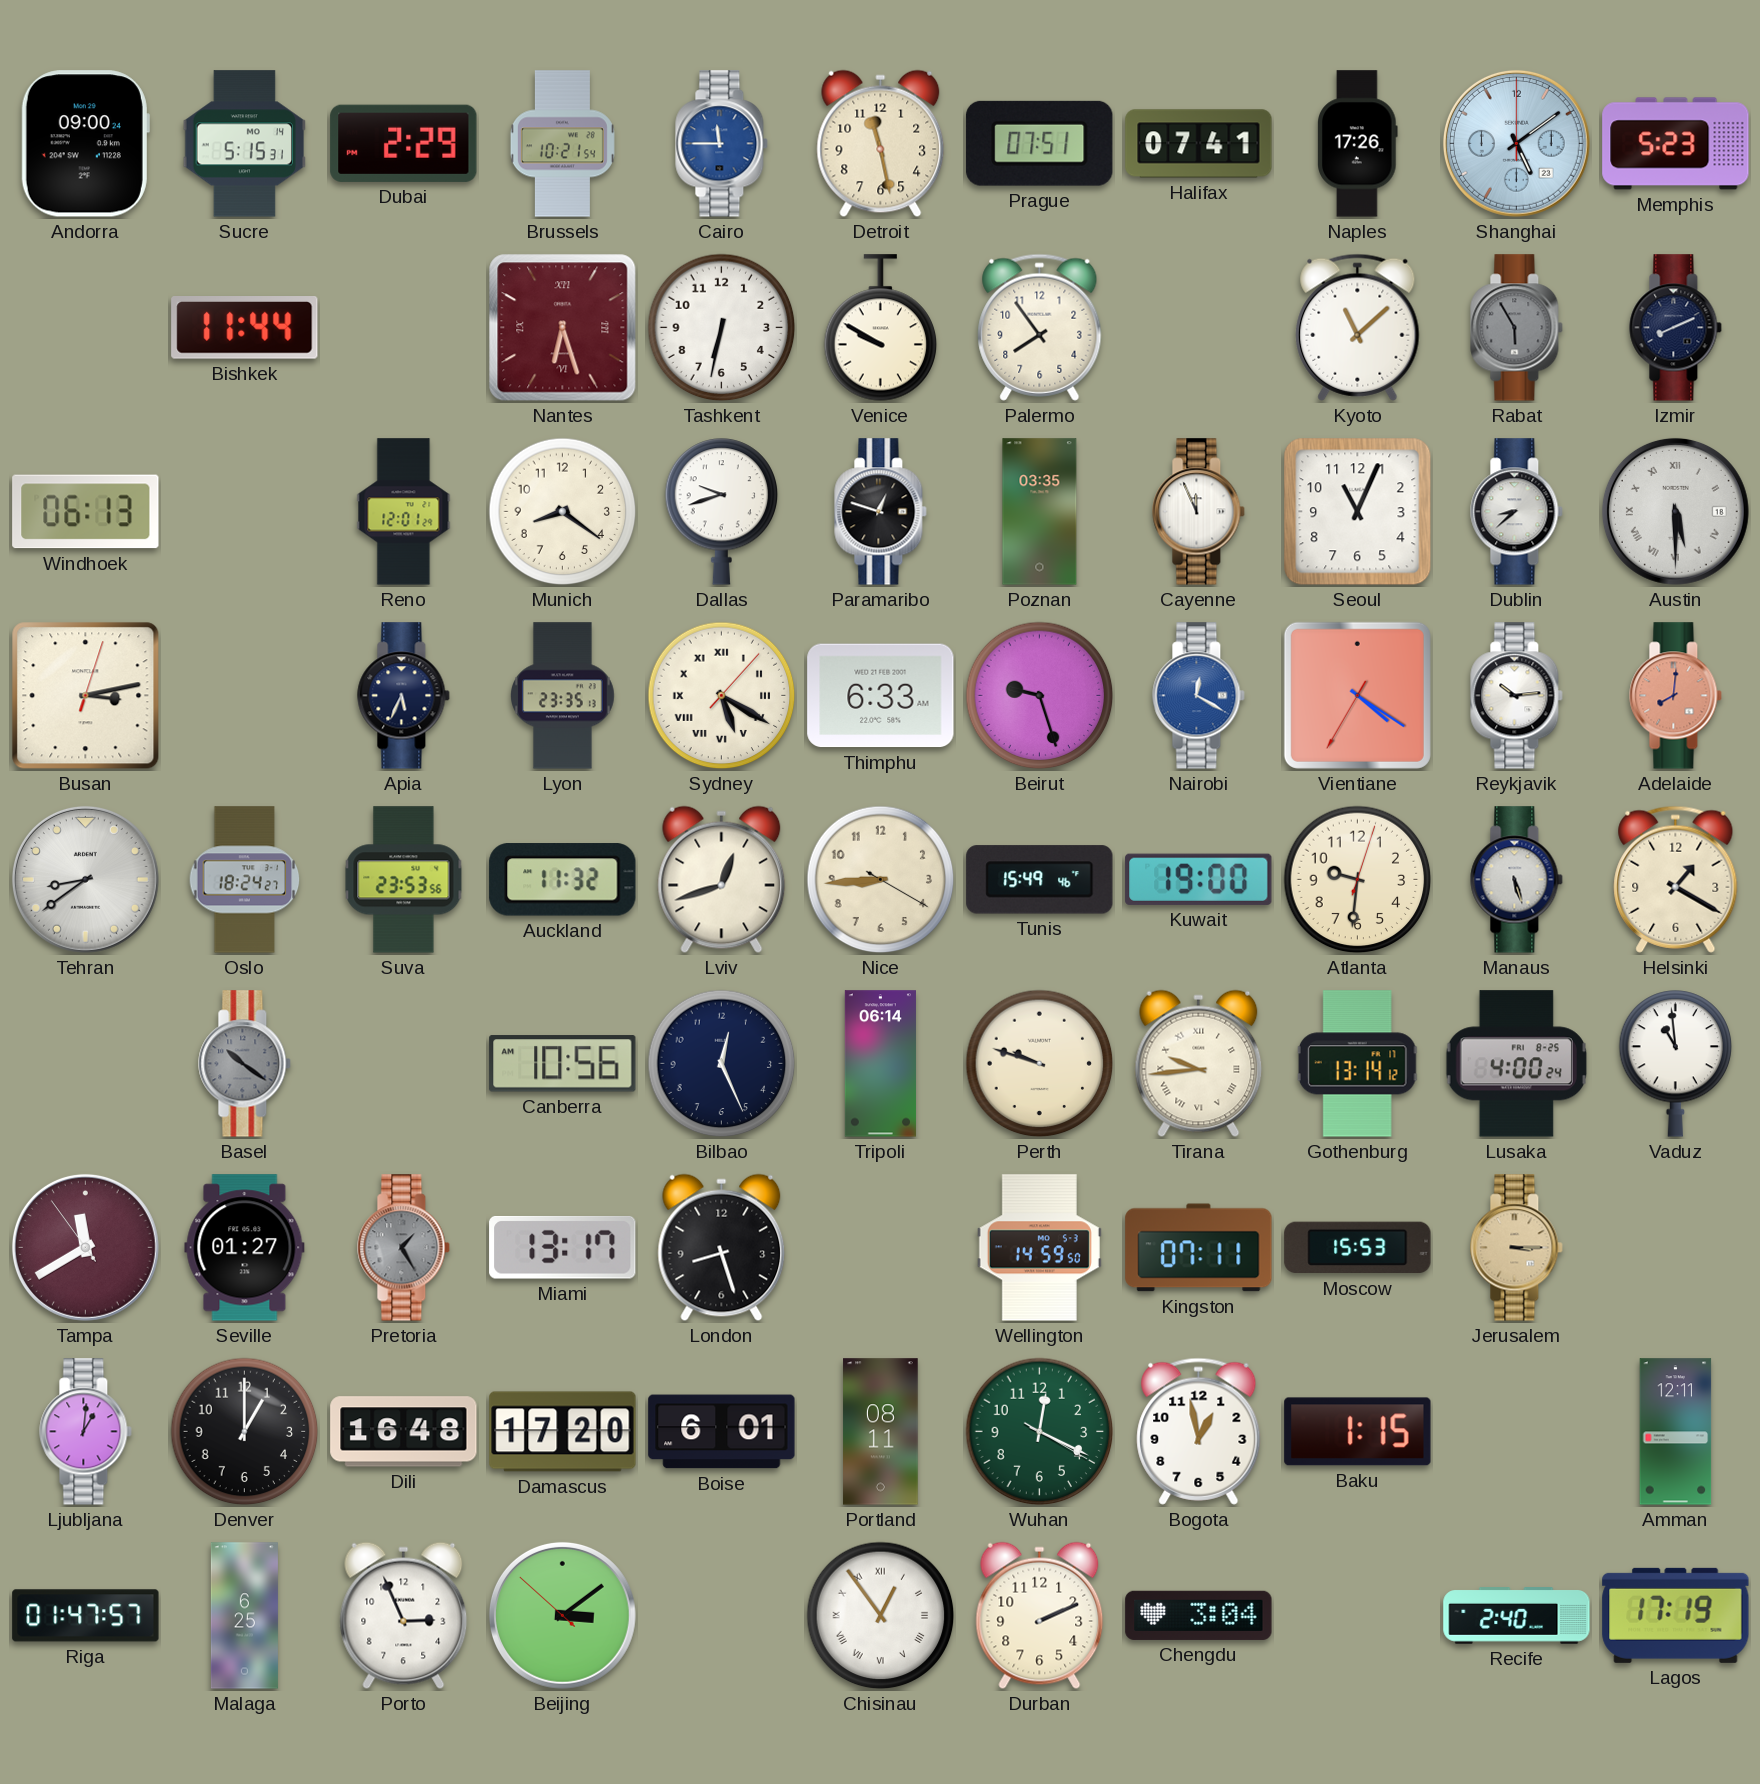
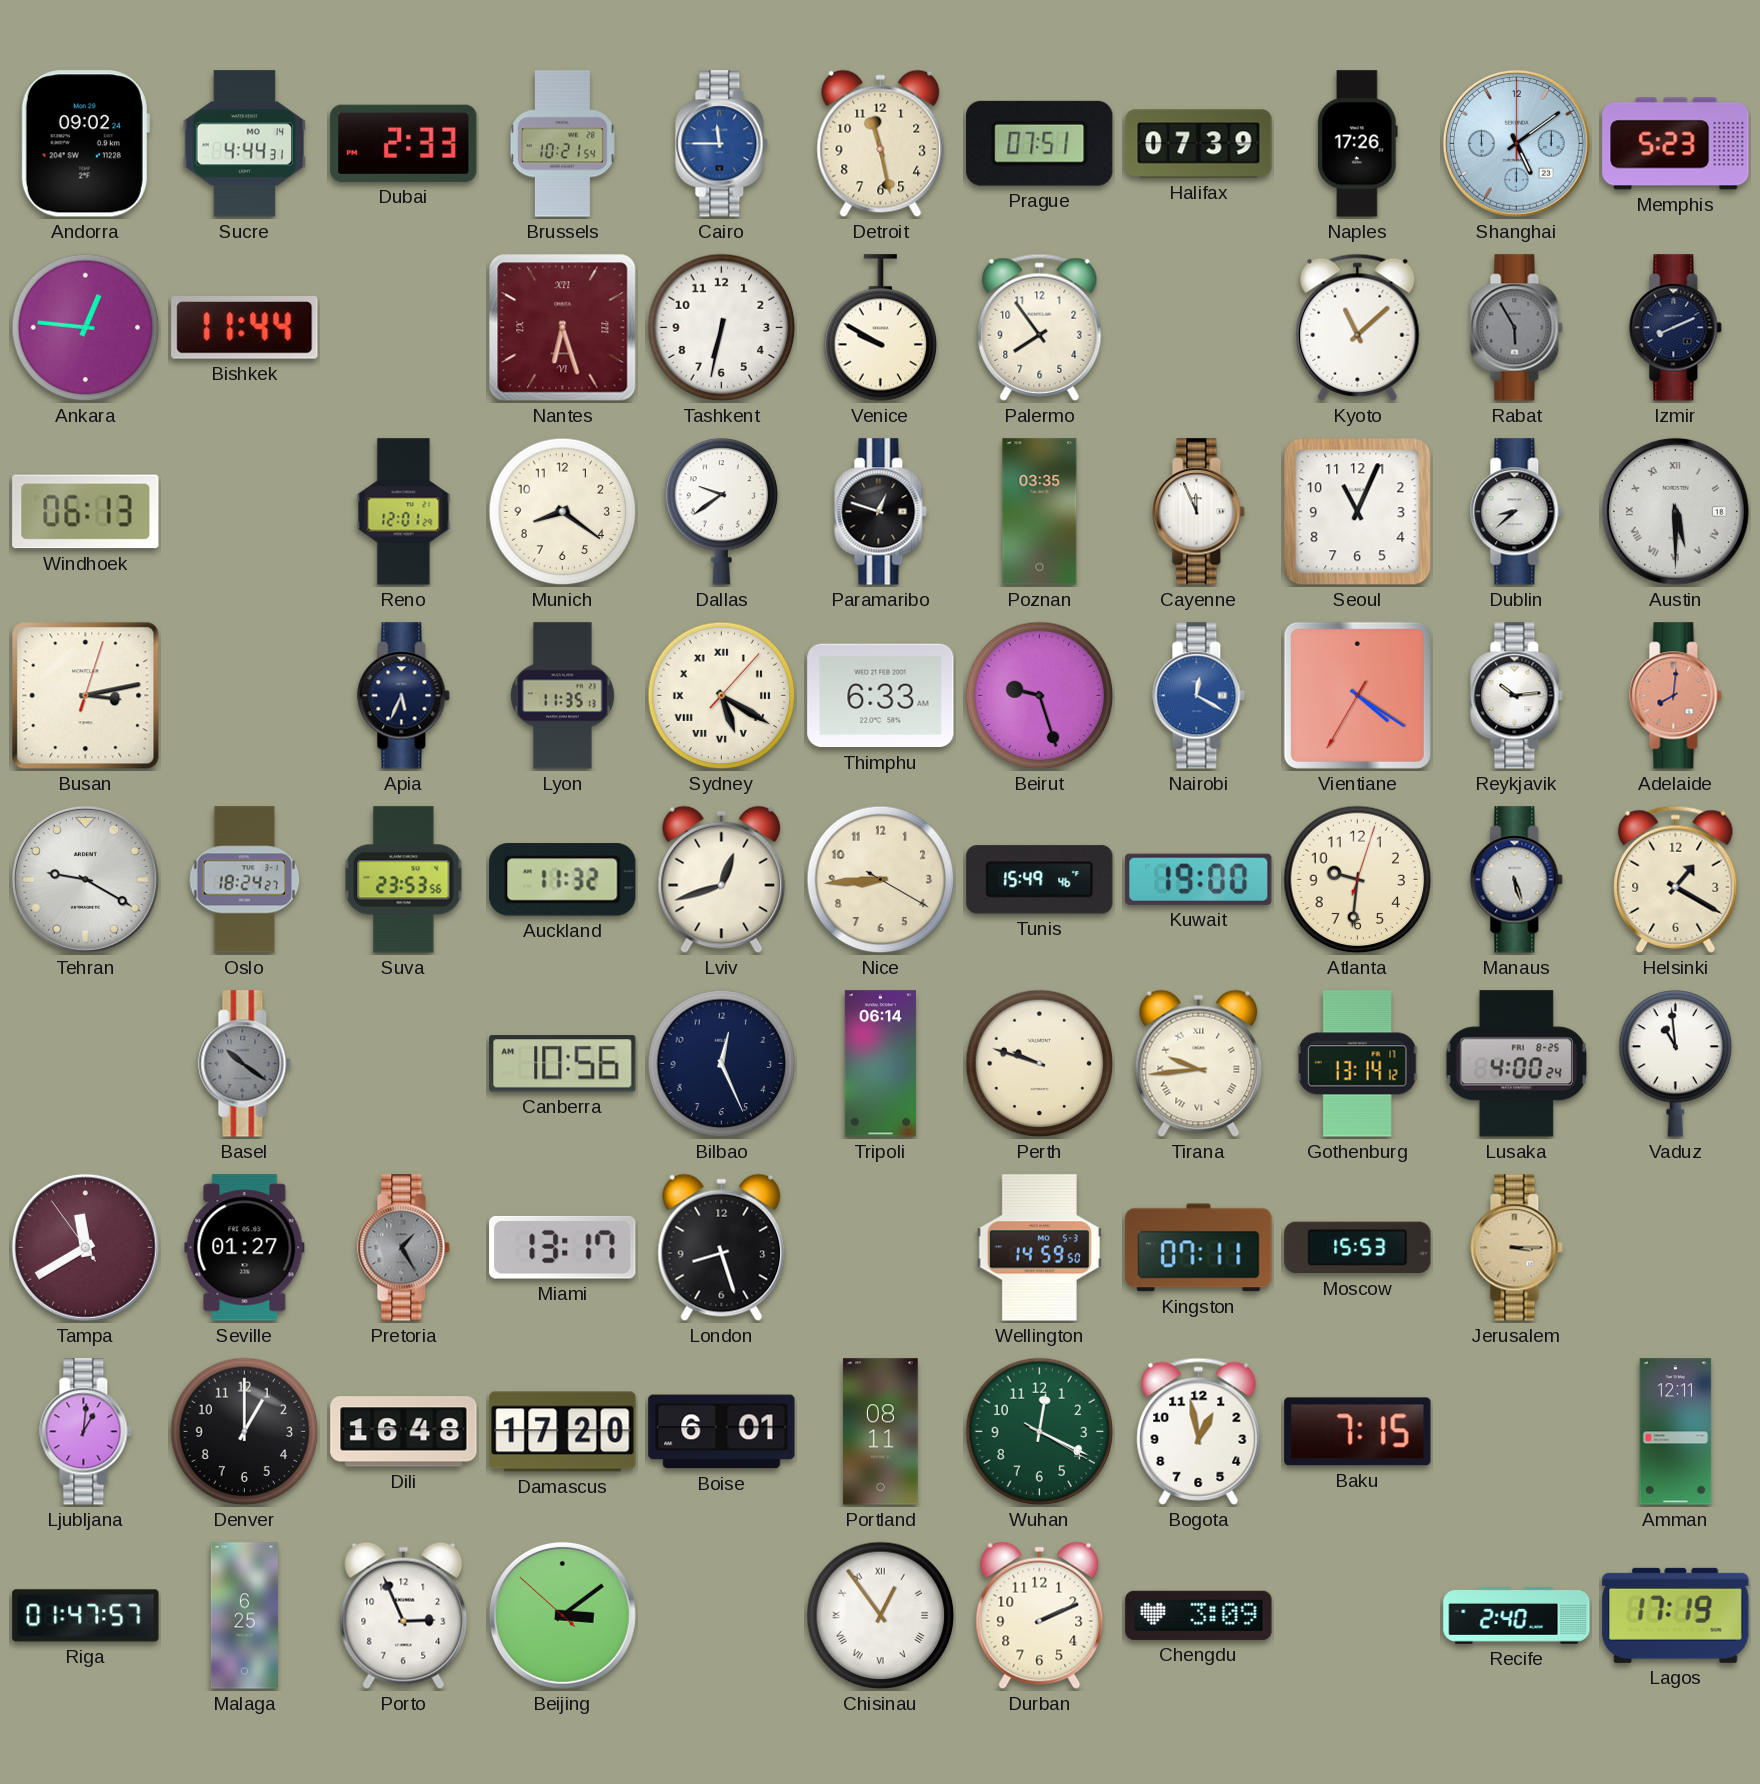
Andorra: 09:00 -> 09:02
Sucre: 5:15 -> 4:44
Dubai: 2:29 -> 2:33
Halifax: 07:41 -> 07:39
Ankara: none -> 12:46
Dallas: 9:42 -> 9:39
Lyon: 23:35 -> 11:35
Tehran: 8:39 -> 9:20
Baku: 1:15 -> 7:15
Chengdu: 3:04 -> 3:09
